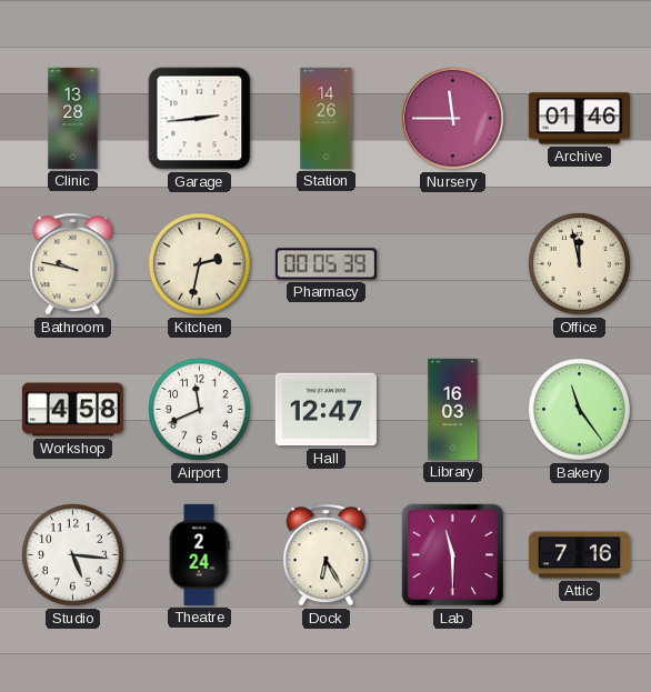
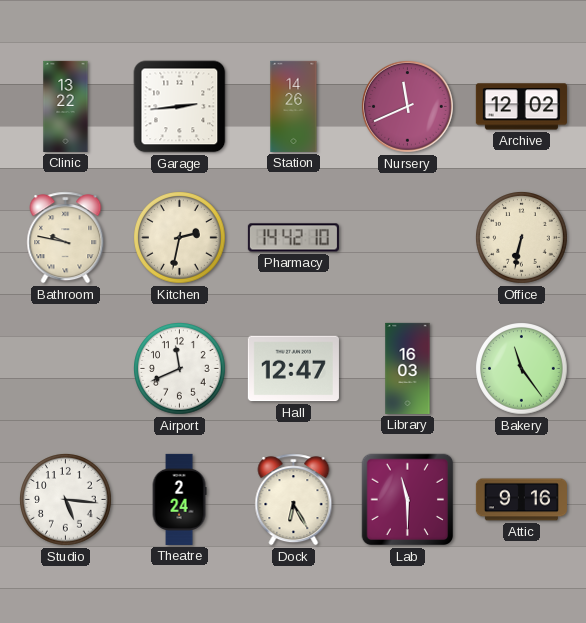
Clinic: 13:28 -> 13:22
Nursery: 11:45 -> 11:41
Archive: 01:46 -> 12:02
Pharmacy: 00:05 -> 14:42
Office: 11:58 -> 6:32
Workshop: 4:58 -> none
Attic: 7:16 -> 9:16
